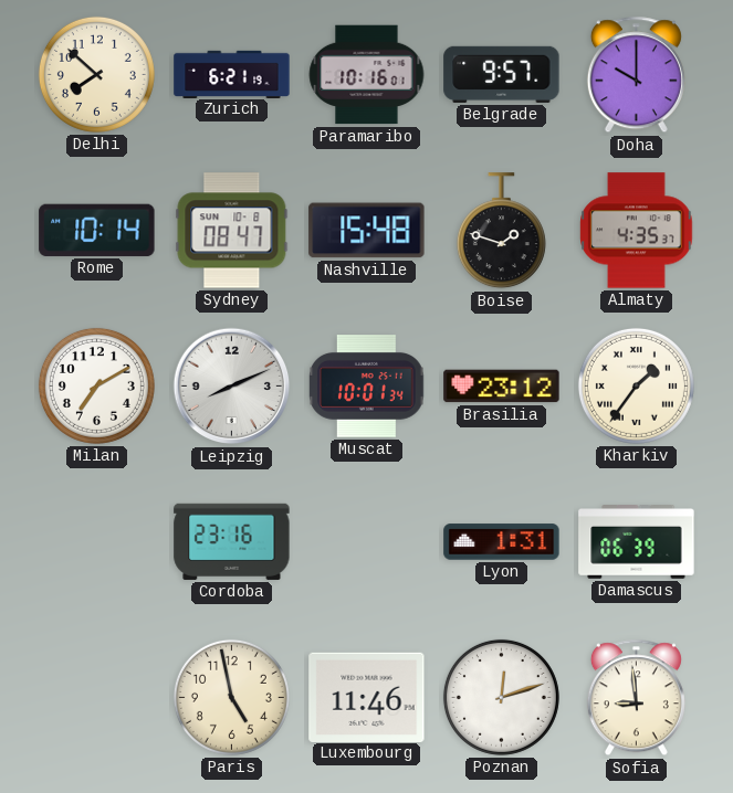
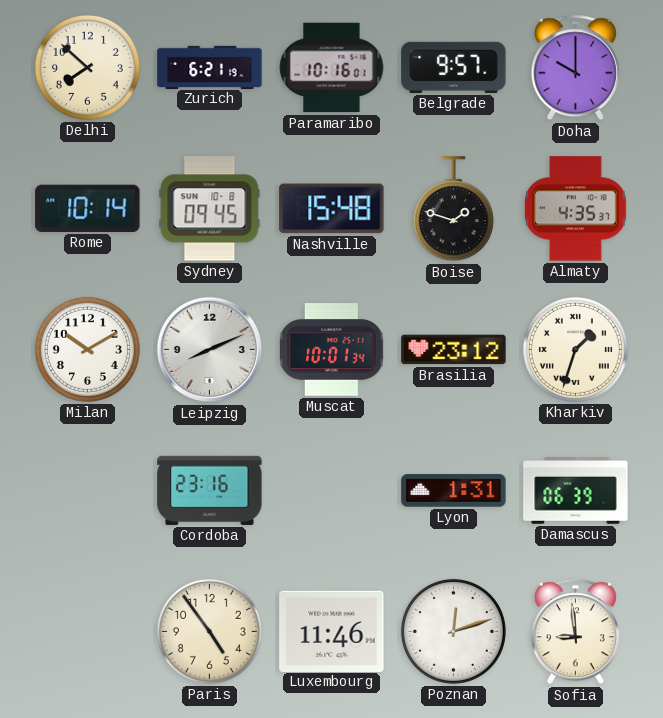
Sydney: 08:47 -> 09:45
Milan: 7:10 -> 10:10
Kharkiv: 1:36 -> 1:33
Paris: 4:58 -> 4:54
